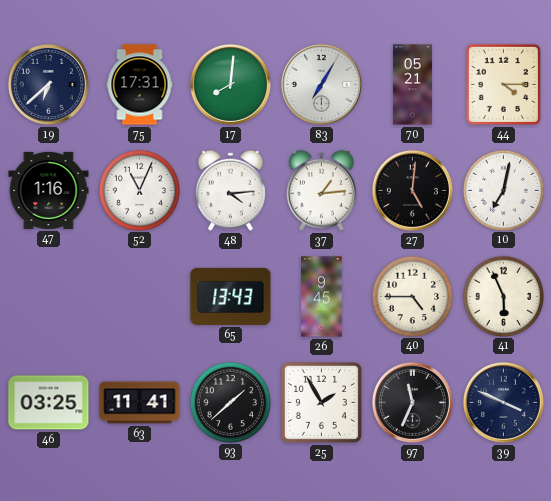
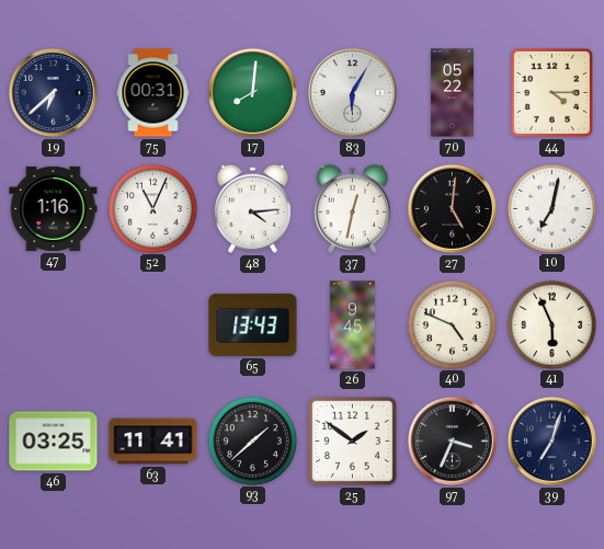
75: 17:31 -> 00:31
83: 7:05 -> 6:05
70: 05:21 -> 05:22
37: 1:14 -> 12:32
40: 4:45 -> 4:49
25: 1:55 -> 1:51
97: 11:34 -> 3:34
39: 3:49 -> 7:03
